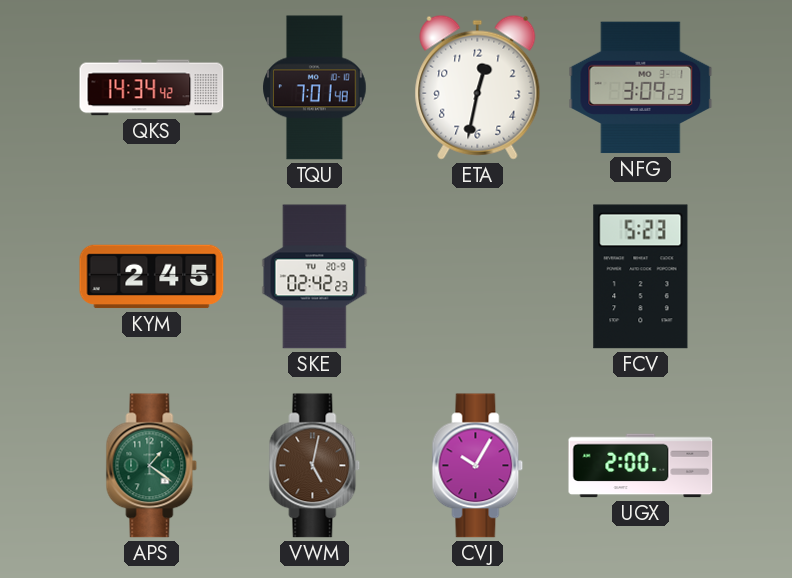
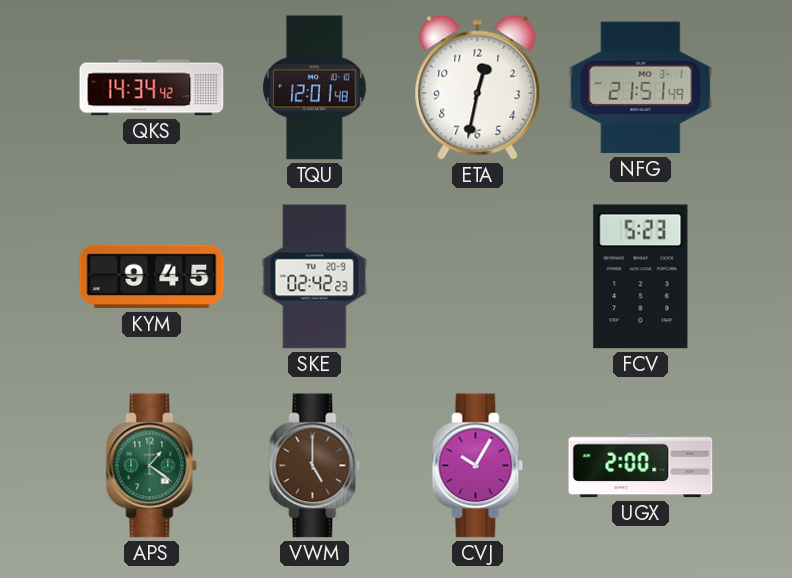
TQU: 7:01 -> 12:01
NFG: 3:09 -> 21:51
KYM: 2:45 -> 9:45
VWM: 5:02 -> 5:00
